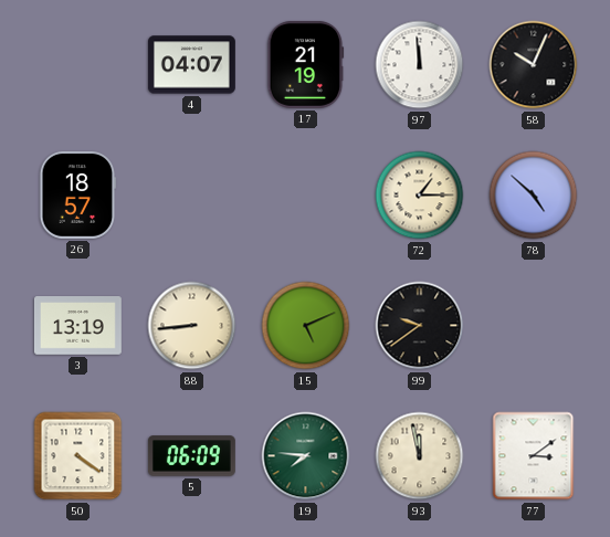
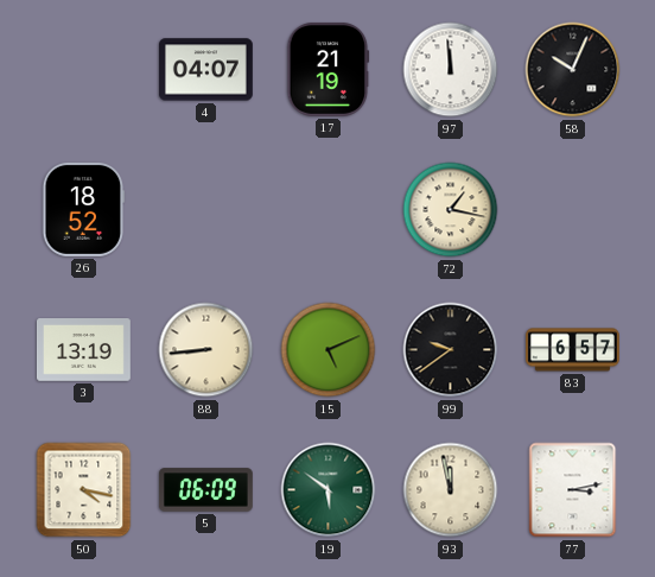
26: 18:57 -> 18:52
72: 1:15 -> 1:17
78: 4:52 -> none
83: none -> 6:57
50: 4:21 -> 4:17
19: 7:46 -> 5:51
77: 3:09 -> 3:13
